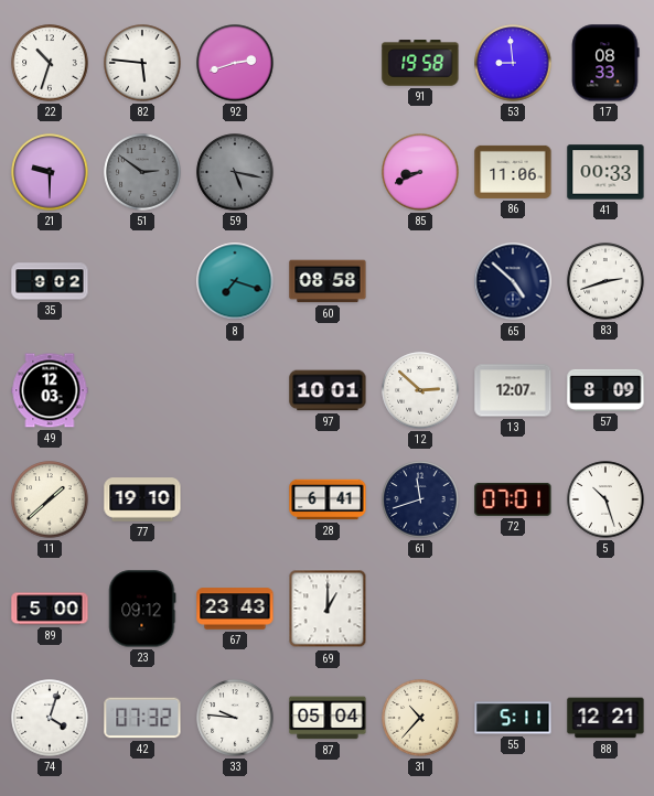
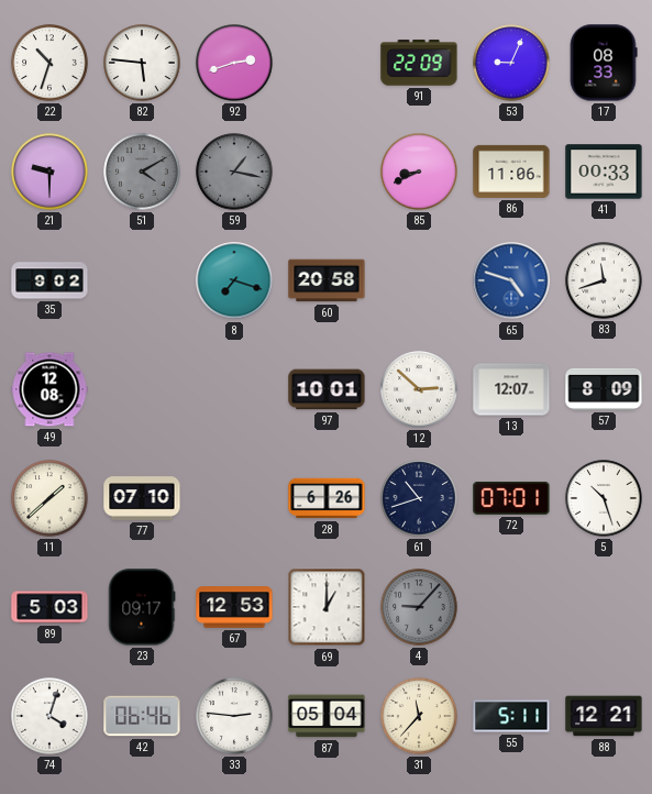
91: 19:58 -> 22:09
53: 8:59 -> 9:04
51: 2:51 -> 4:10
59: 5:17 -> 1:17
60: 08:58 -> 20:58
65: 4:52 -> 4:48
65 dial: navy -> blue
83: 2:42 -> 11:42
49: 12:03 -> 12:08
77: 19:10 -> 07:10
28: 6:41 -> 6:26
61: 11:42 -> 10:42
89: 5:00 -> 5:03
23: 09:12 -> 09:17
67: 23:43 -> 12:53
4: none -> 9:07
42: 07:32 -> 06:46
33: 9:46 -> 2:46
31: 10:37 -> 11:37
